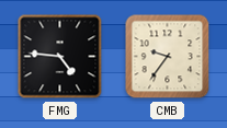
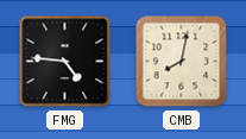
CMB: 9:36 -> 8:02
